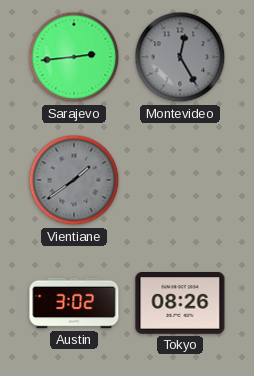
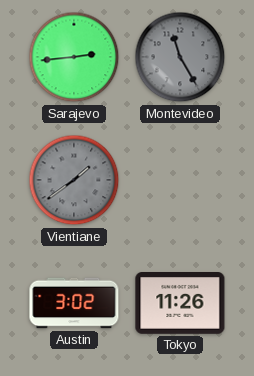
Montevideo: 12:25 -> 11:25
Tokyo: 08:26 -> 11:26
